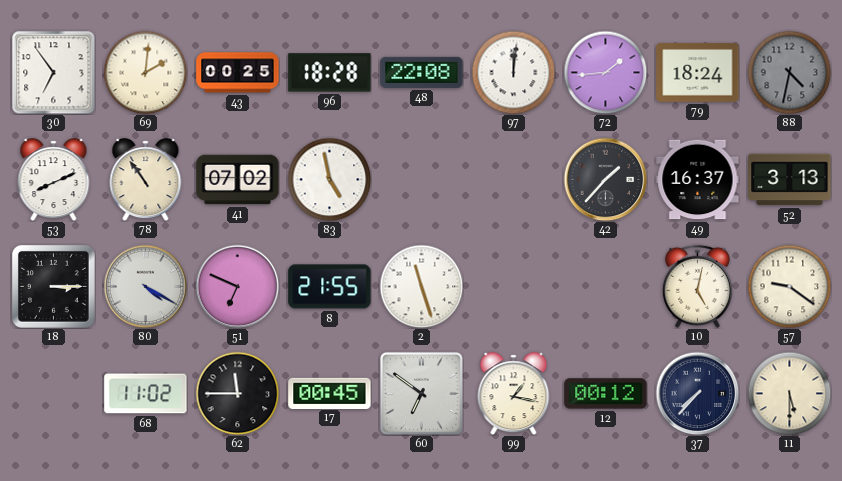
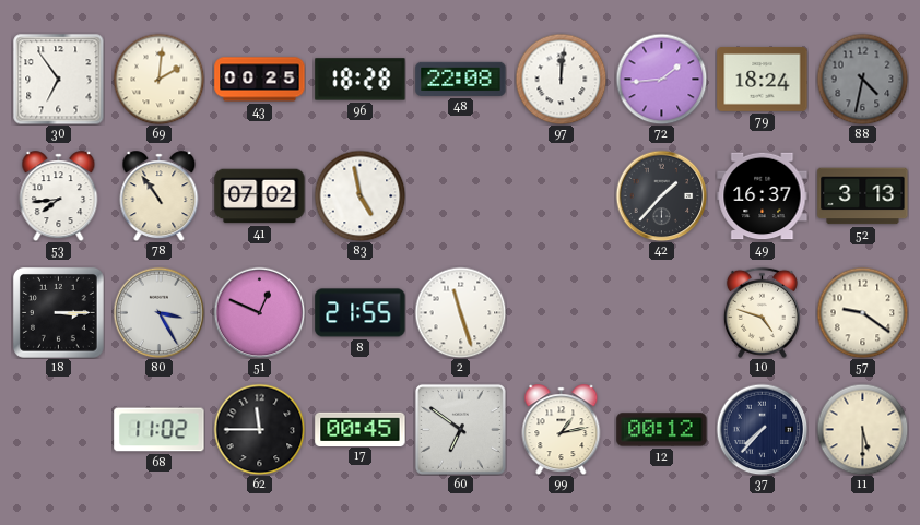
53: 8:11 -> 7:44
80: 4:20 -> 3:25
51: 6:49 -> 12:49
10: 5:02 -> 4:48
99: 1:17 -> 1:13
